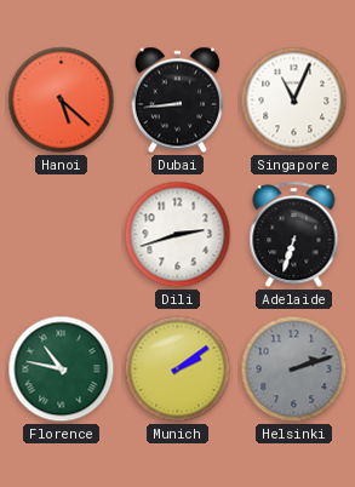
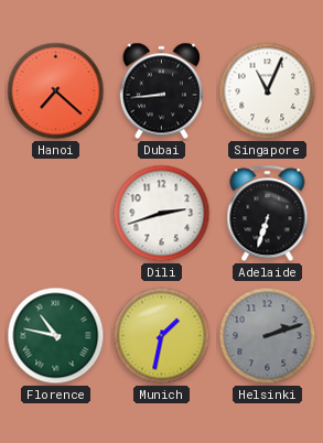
Hanoi: 5:22 -> 7:22
Munich: 2:09 -> 1:32
